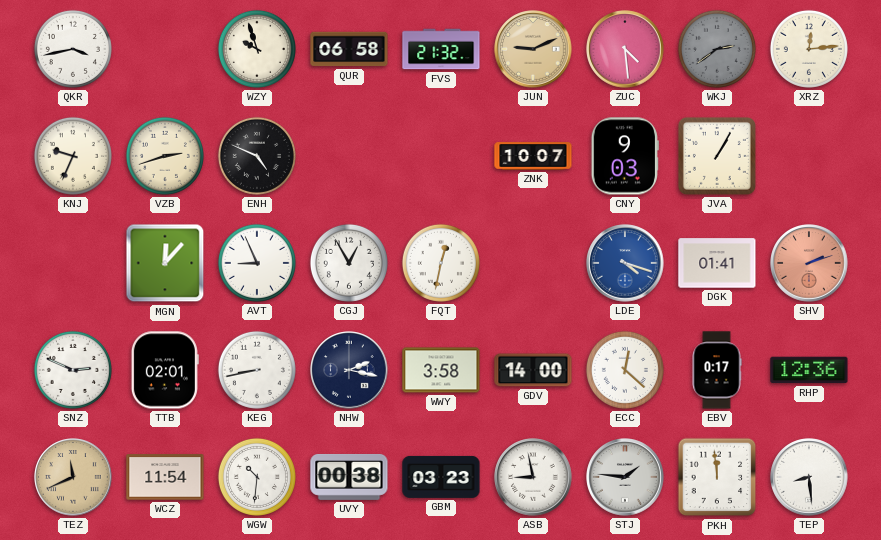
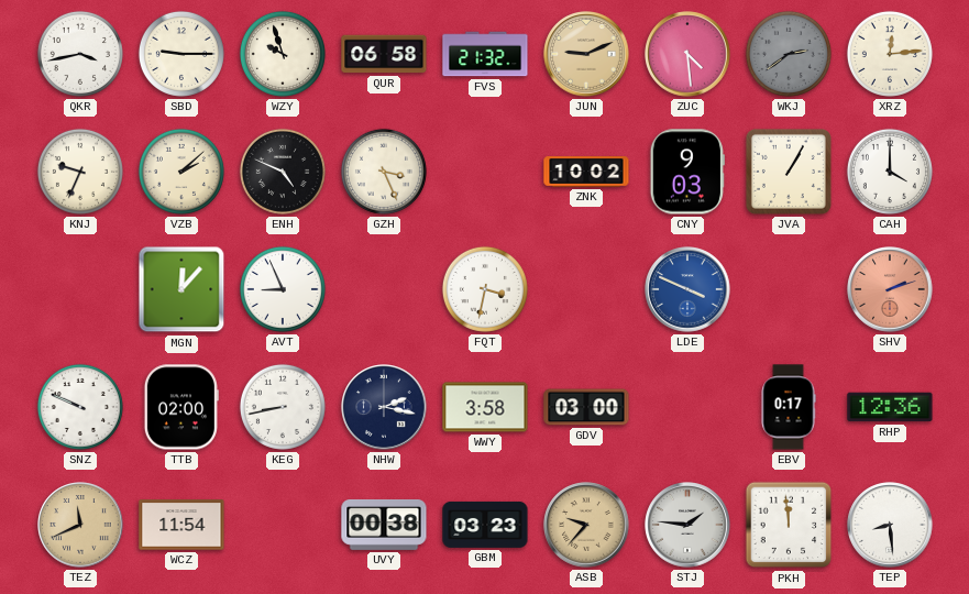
SBD: none -> 9:15
VZB: 2:42 -> 2:08
GZH: none -> 3:26
ZNK: 10:07 -> 10:02
CAH: none -> 4:00
CGJ: 12:55 -> none
FQT: 12:32 -> 3:32
LDE: 4:18 -> 3:49
DGK: 01:41 -> none
SNZ: 2:49 -> 9:49
TTB: 02:01 -> 02:00
GDV: 14:00 -> 03:00
ECC: 12:22 -> none
WGW: 10:31 -> none
ASB: 8:58 -> 9:37
ASB dial: white -> champagne
